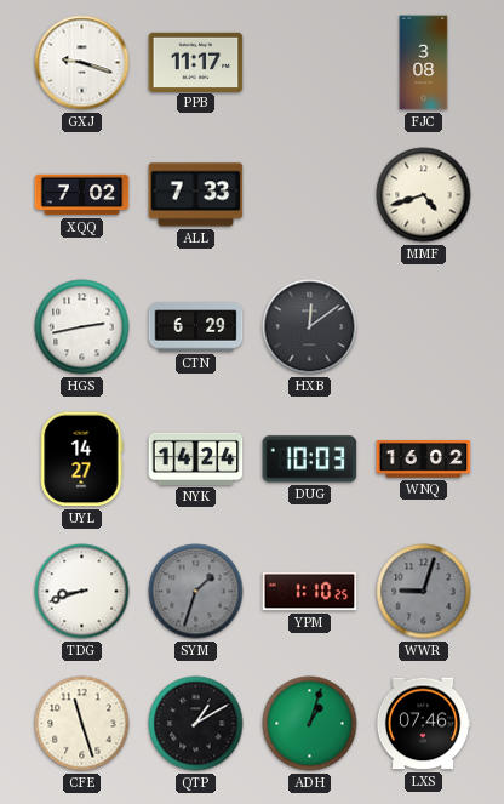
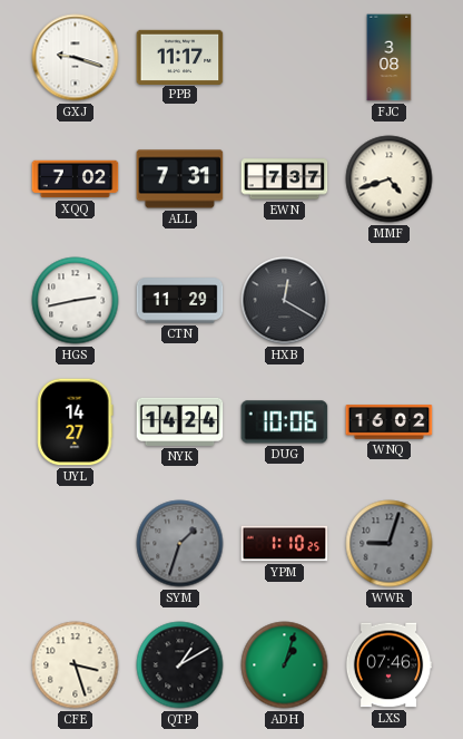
ALL: 7:33 -> 7:31
EWN: none -> 7:37
CTN: 6:29 -> 11:29
HXB: 12:09 -> 12:20
DUG: 10:03 -> 10:06
TDG: 8:42 -> none
CFE: 11:27 -> 3:27
